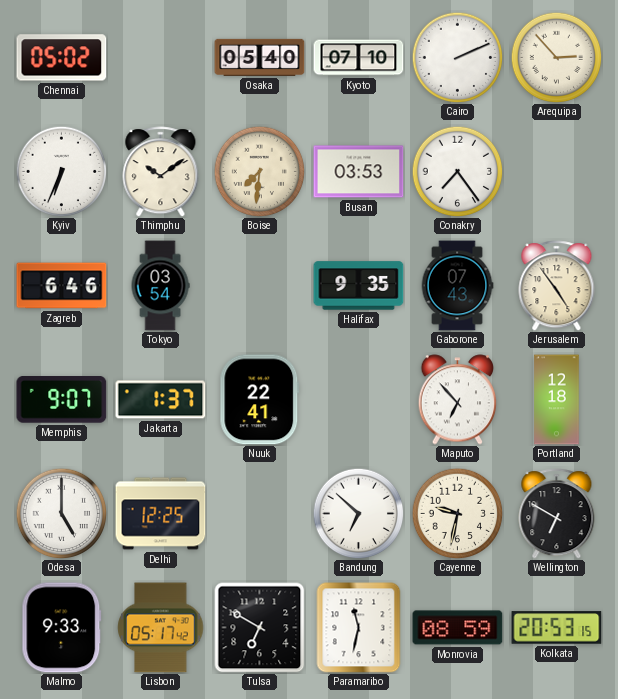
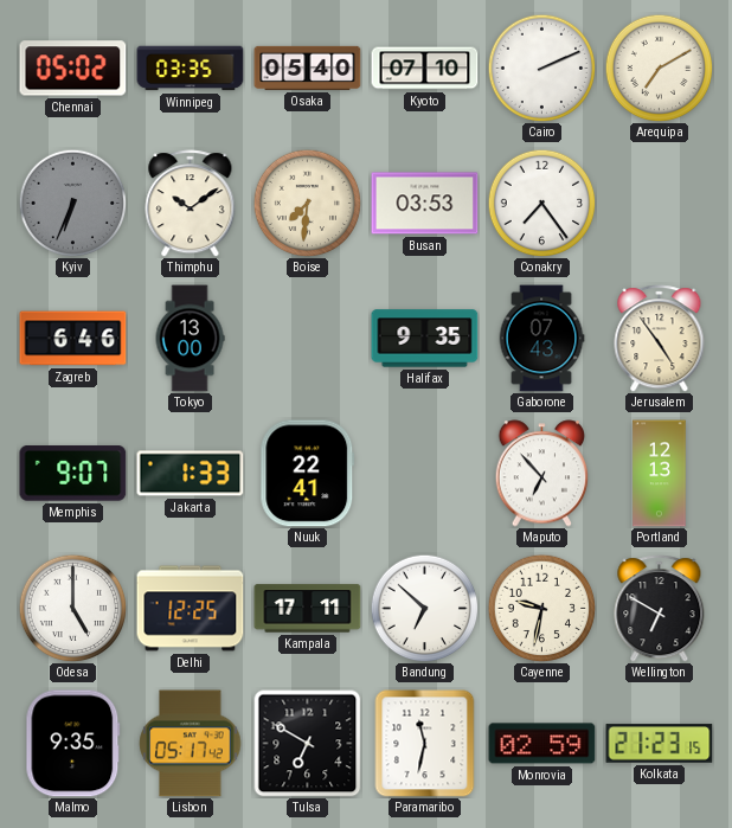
Winnipeg: none -> 03:35
Arequipa: 2:53 -> 7:10
Kyiv dial: white -> grey
Tokyo: 03:54 -> 13:00
Jakarta: 1:37 -> 1:33
Portland: 12:18 -> 12:13
Kampala: none -> 17:11
Malmo: 9:33 -> 9:35
Monrovia: 08:59 -> 02:59
Kolkata: 20:53 -> 21:23
